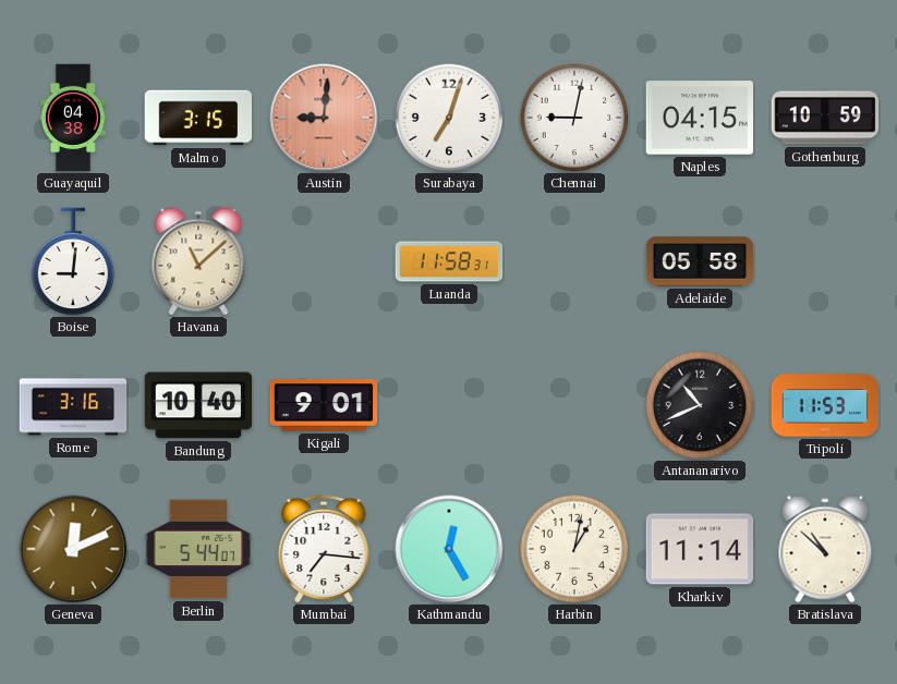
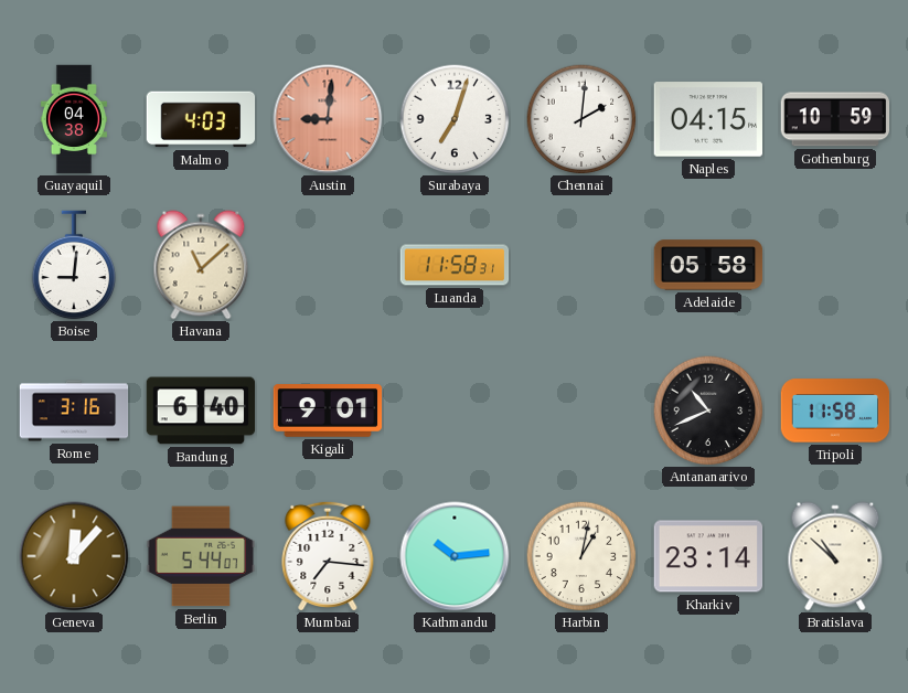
Malmo: 3:15 -> 4:03
Chennai: 9:02 -> 2:01
Bandung: 10:40 -> 6:40
Tripoli: 11:53 -> 11:58
Geneva: 12:11 -> 12:07
Kathmandu: 12:25 -> 10:14
Kharkiv: 11:14 -> 23:14
